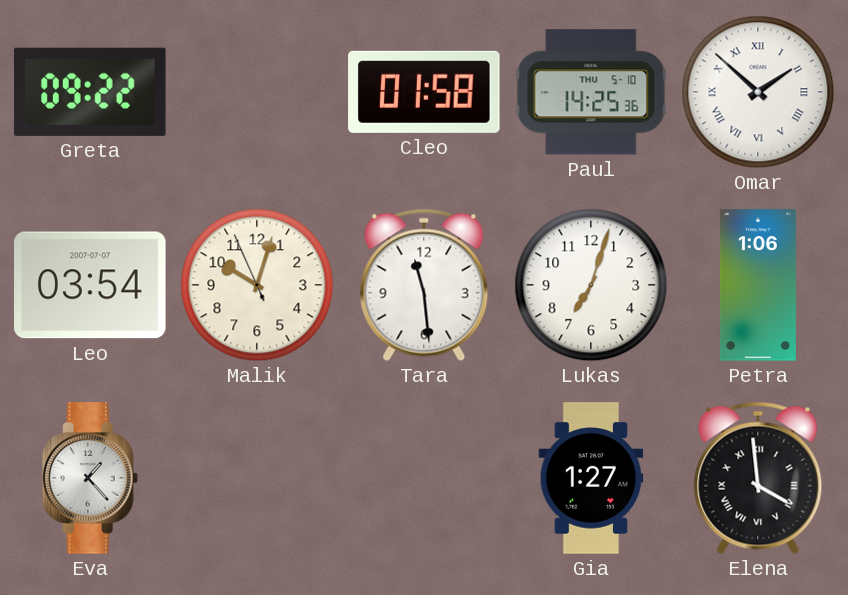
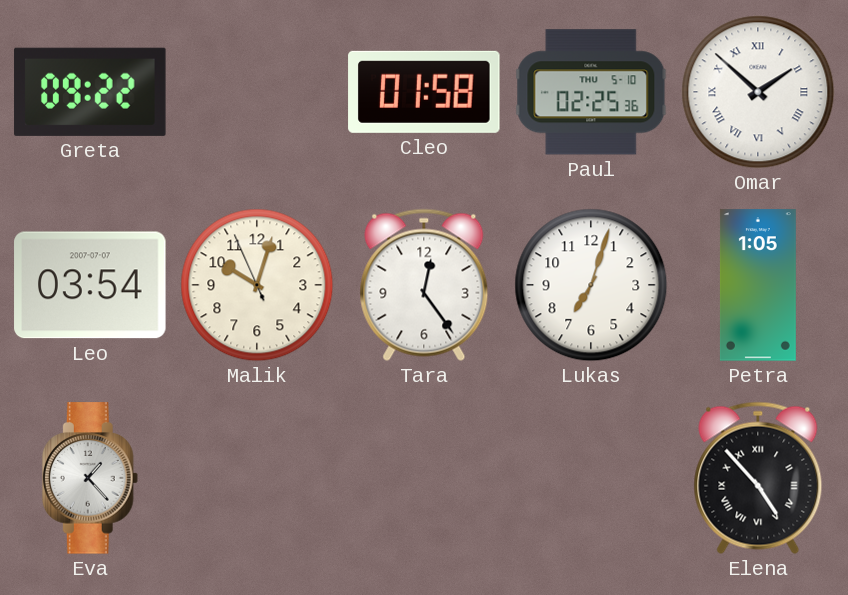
Paul: 14:25 -> 02:25
Tara: 11:29 -> 12:24
Petra: 1:06 -> 1:05
Gia: 1:27 -> none
Elena: 3:59 -> 4:53
